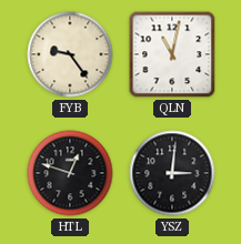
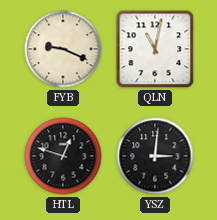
FYB: 9:24 -> 9:19
